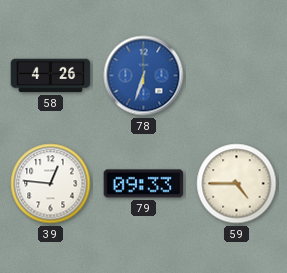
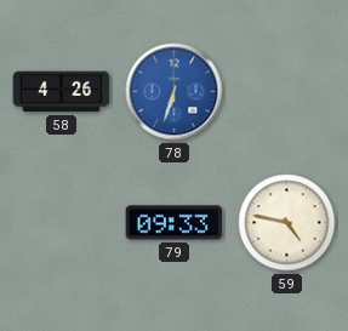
39: 12:46 -> none
59: 4:45 -> 4:47
